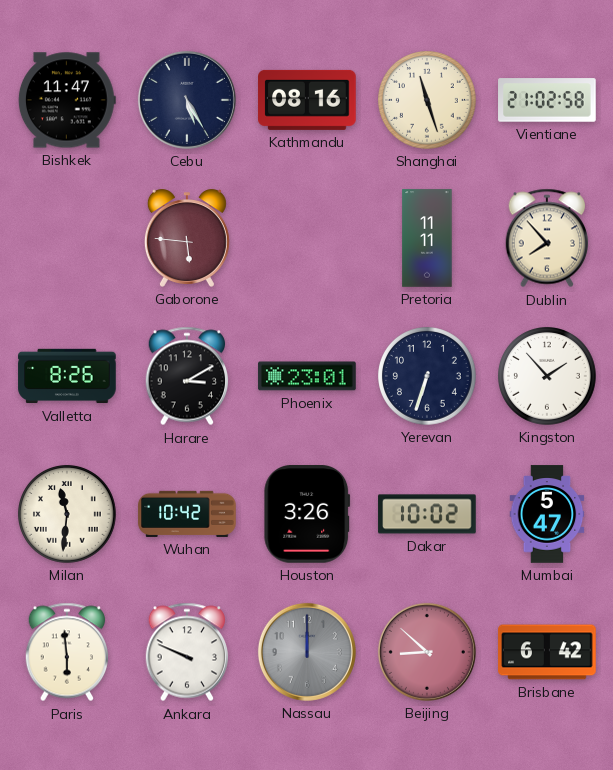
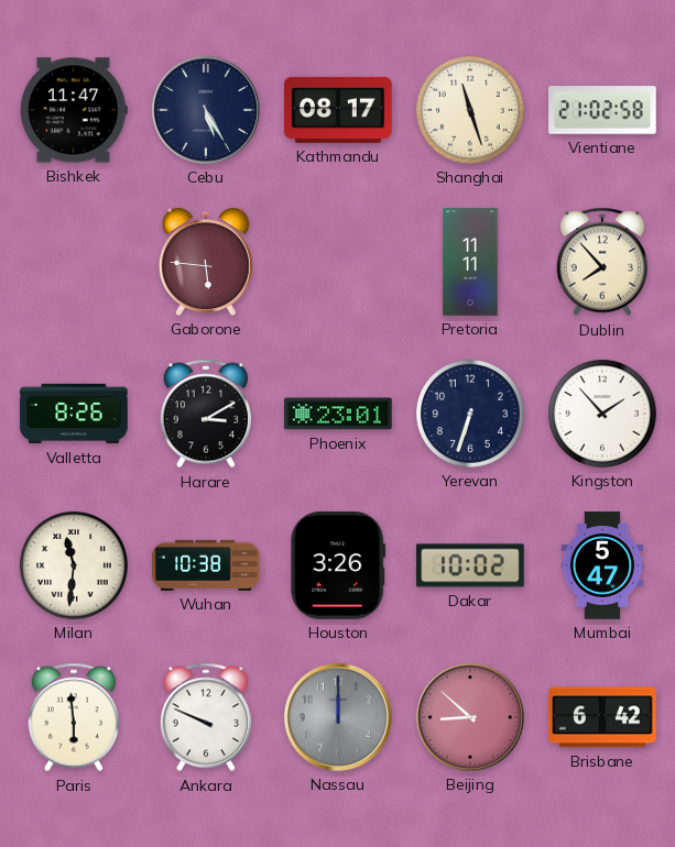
Kathmandu: 08:16 -> 08:17
Wuhan: 10:42 -> 10:38
